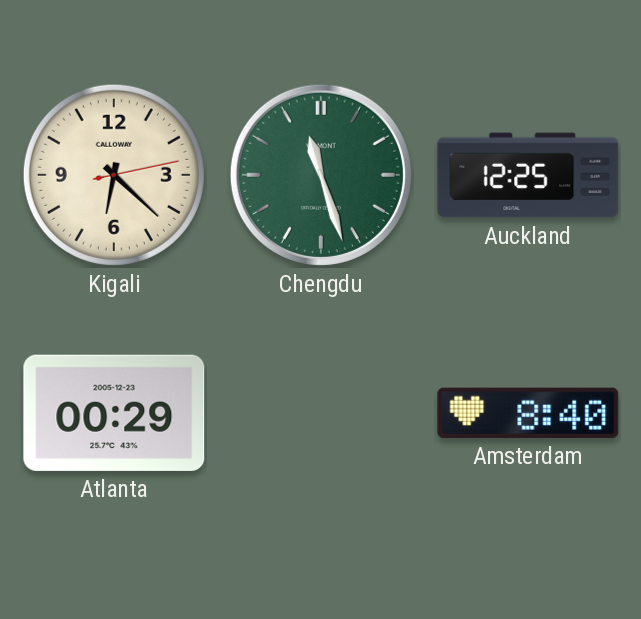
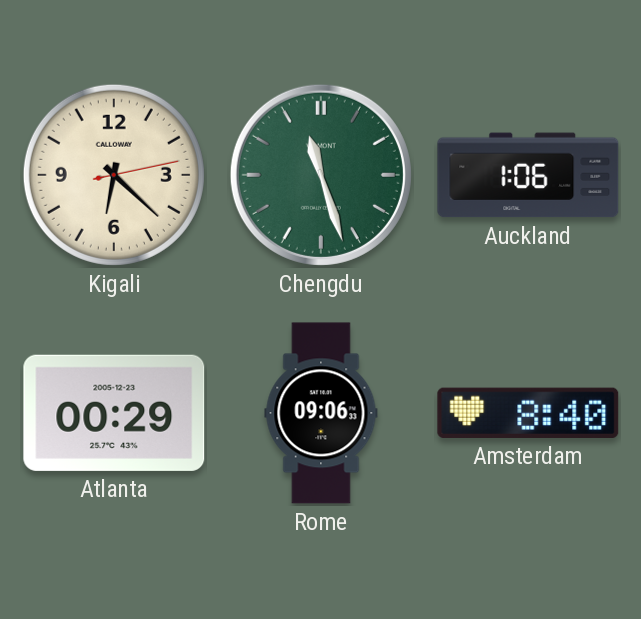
Auckland: 12:25 -> 1:06
Rome: none -> 09:06
